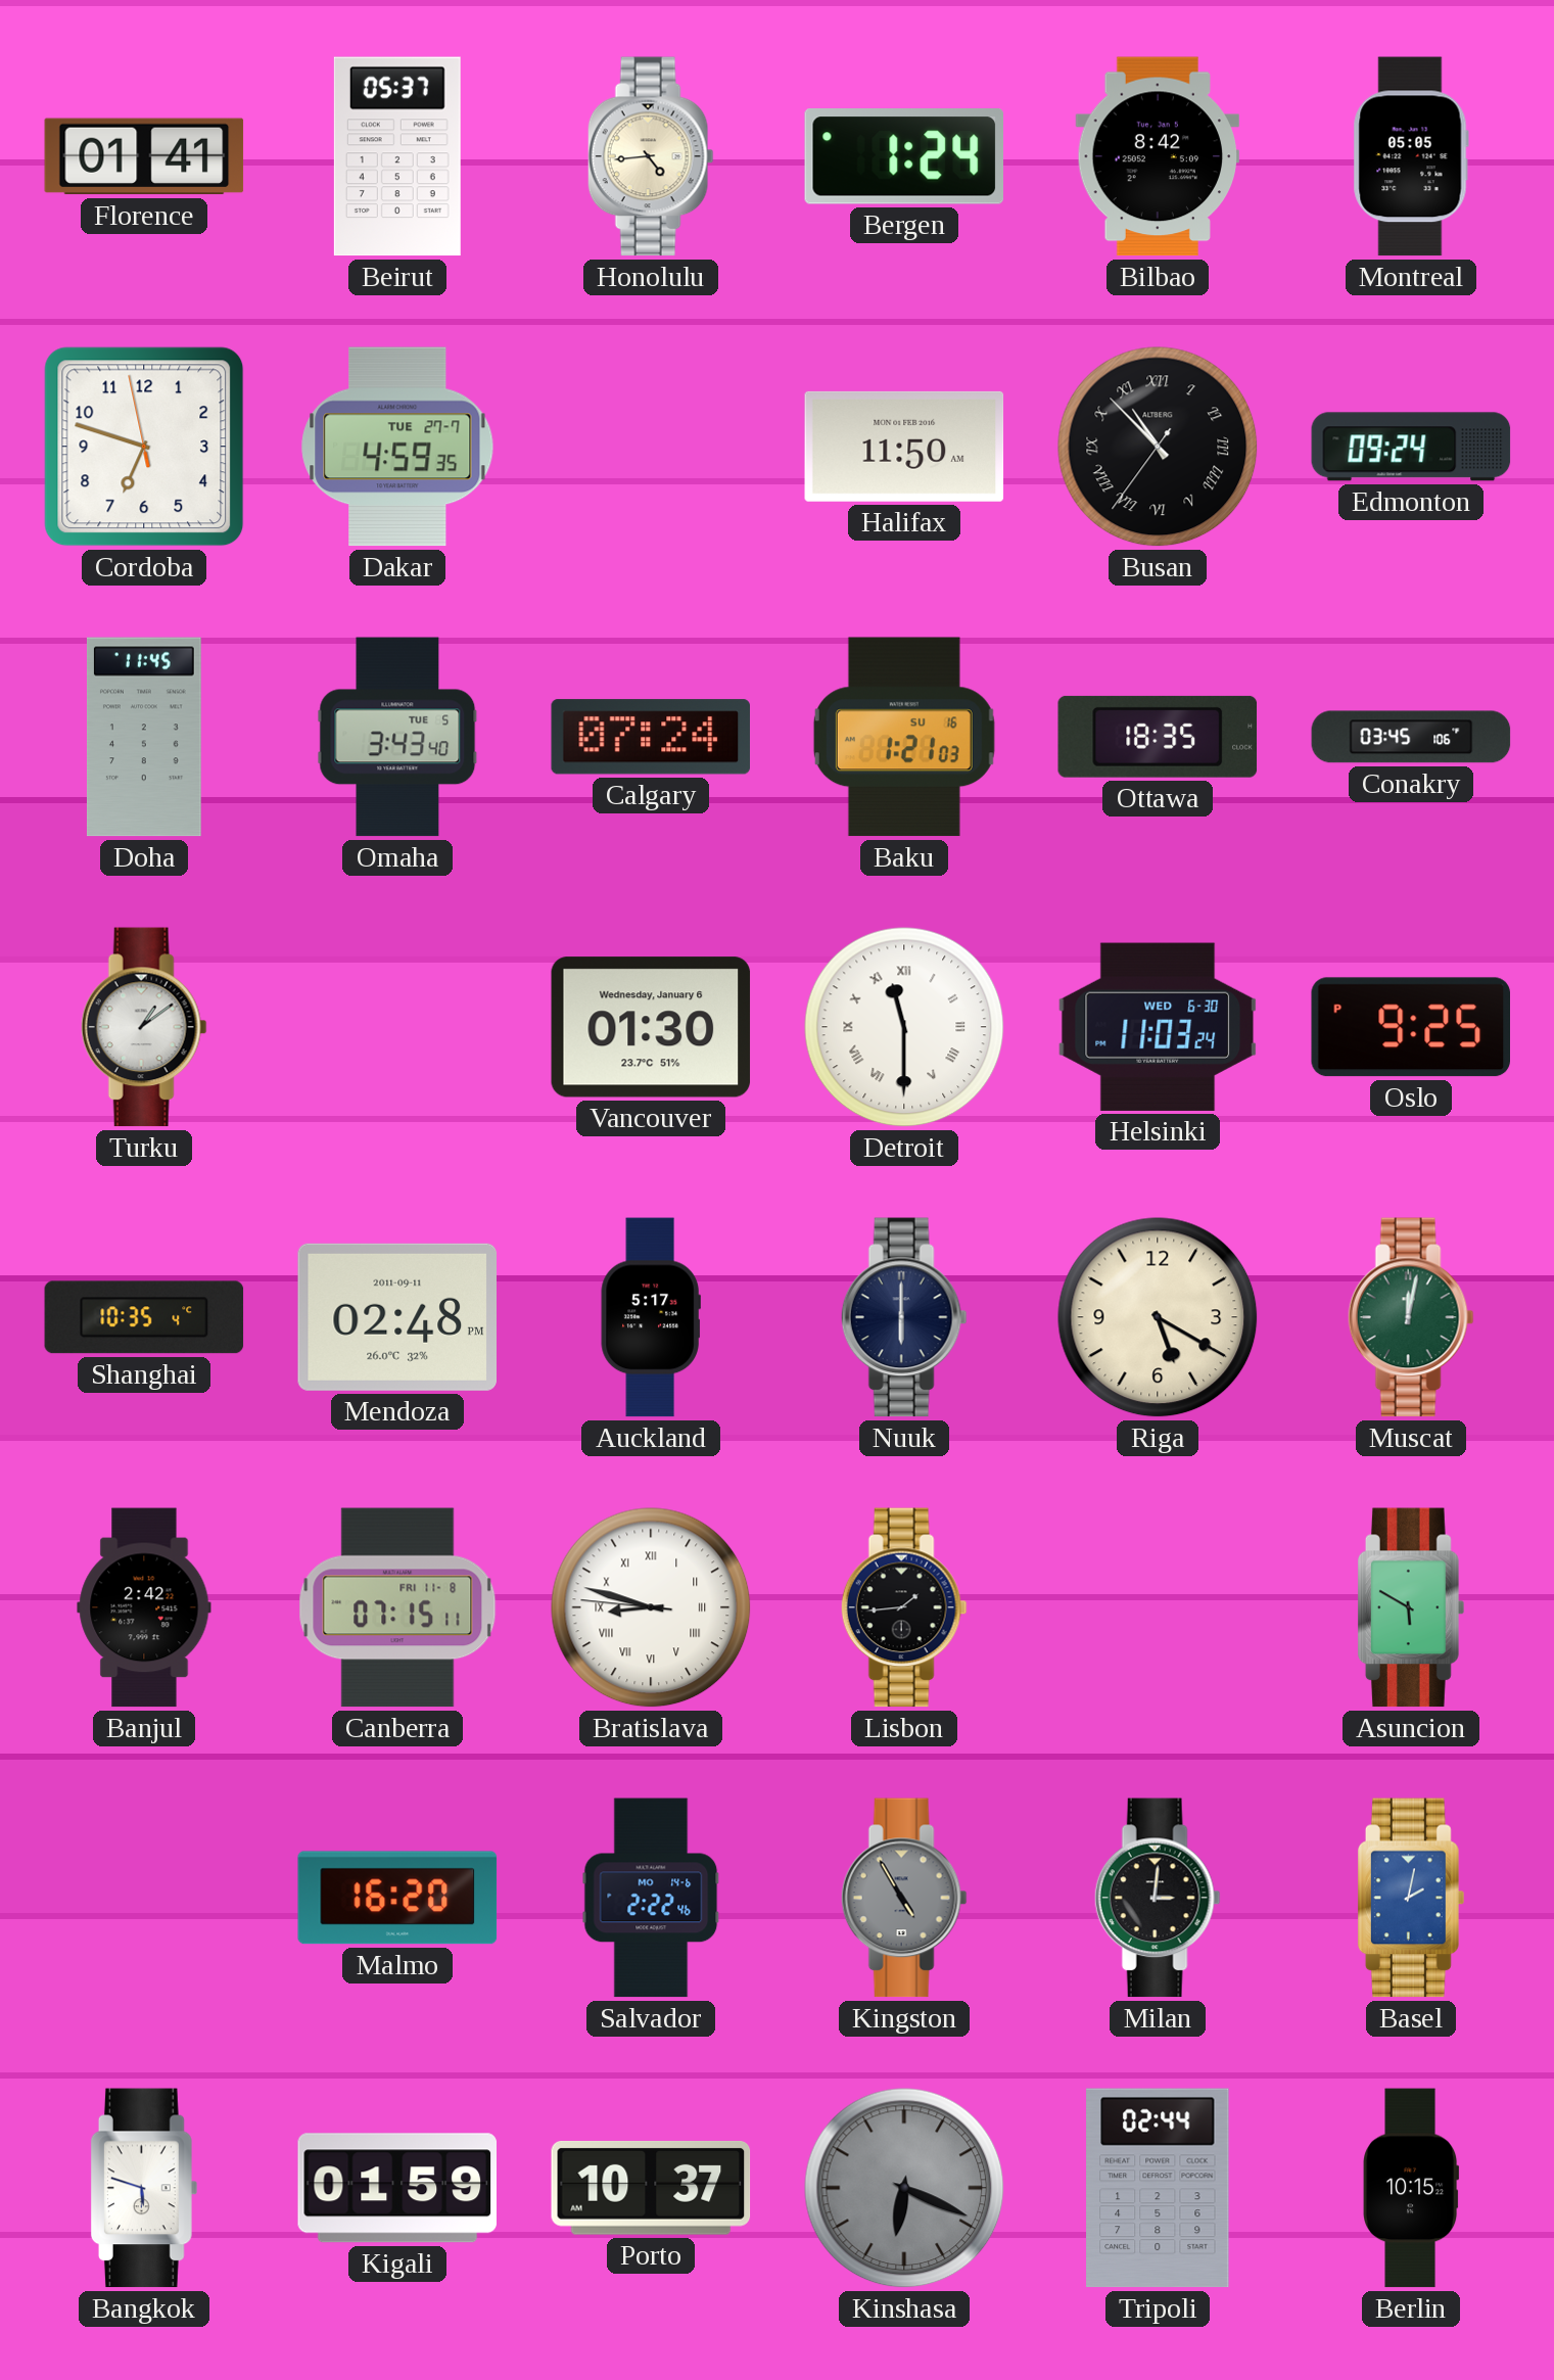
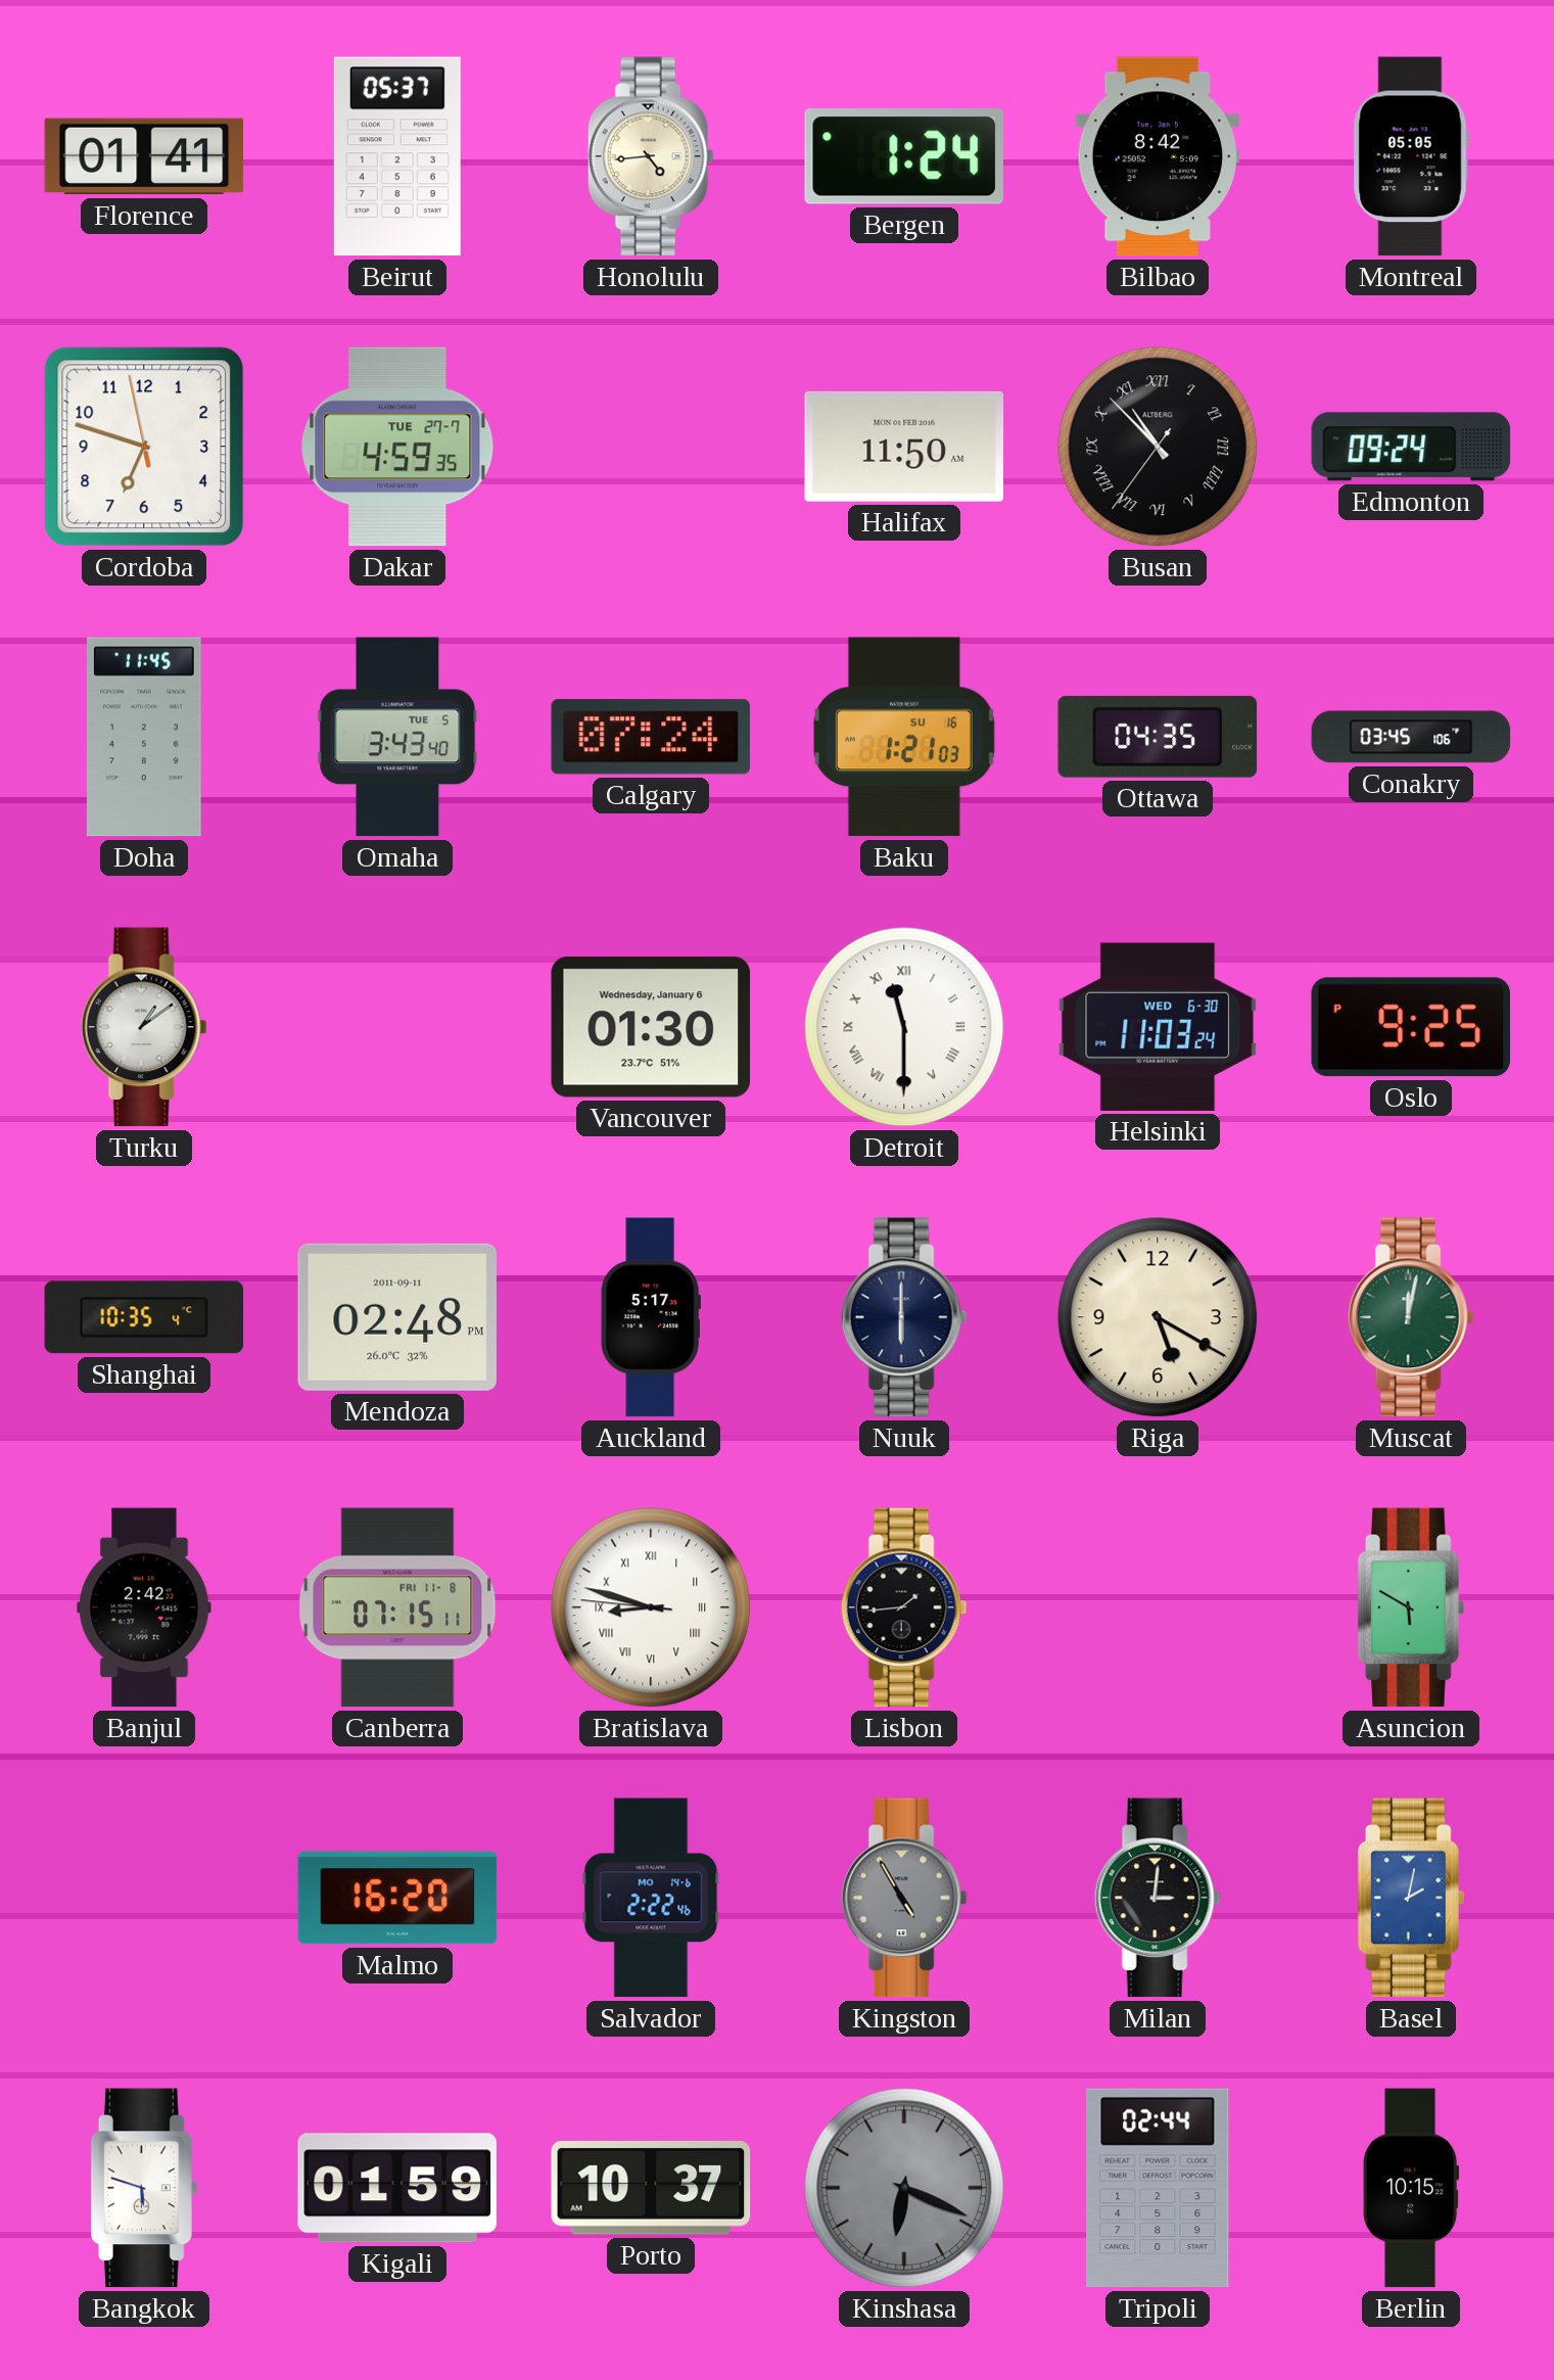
Ottawa: 18:35 -> 04:35
